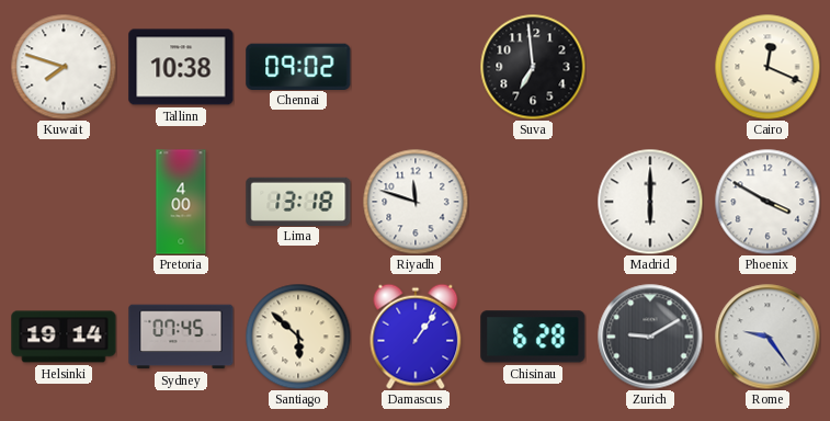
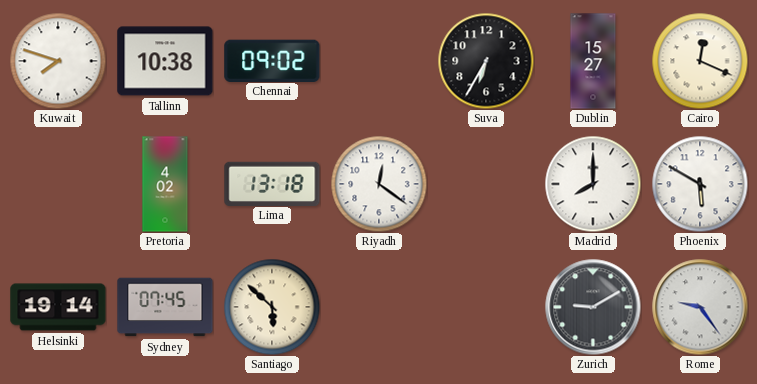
Suva: 6:59 -> 6:35
Dublin: none -> 15:27
Pretoria: 4:00 -> 4:02
Riyadh: 11:48 -> 12:21
Madrid: 6:00 -> 8:00
Phoenix: 3:50 -> 5:50
Damascus: 1:06 -> none
Chisinau: 6:28 -> none
